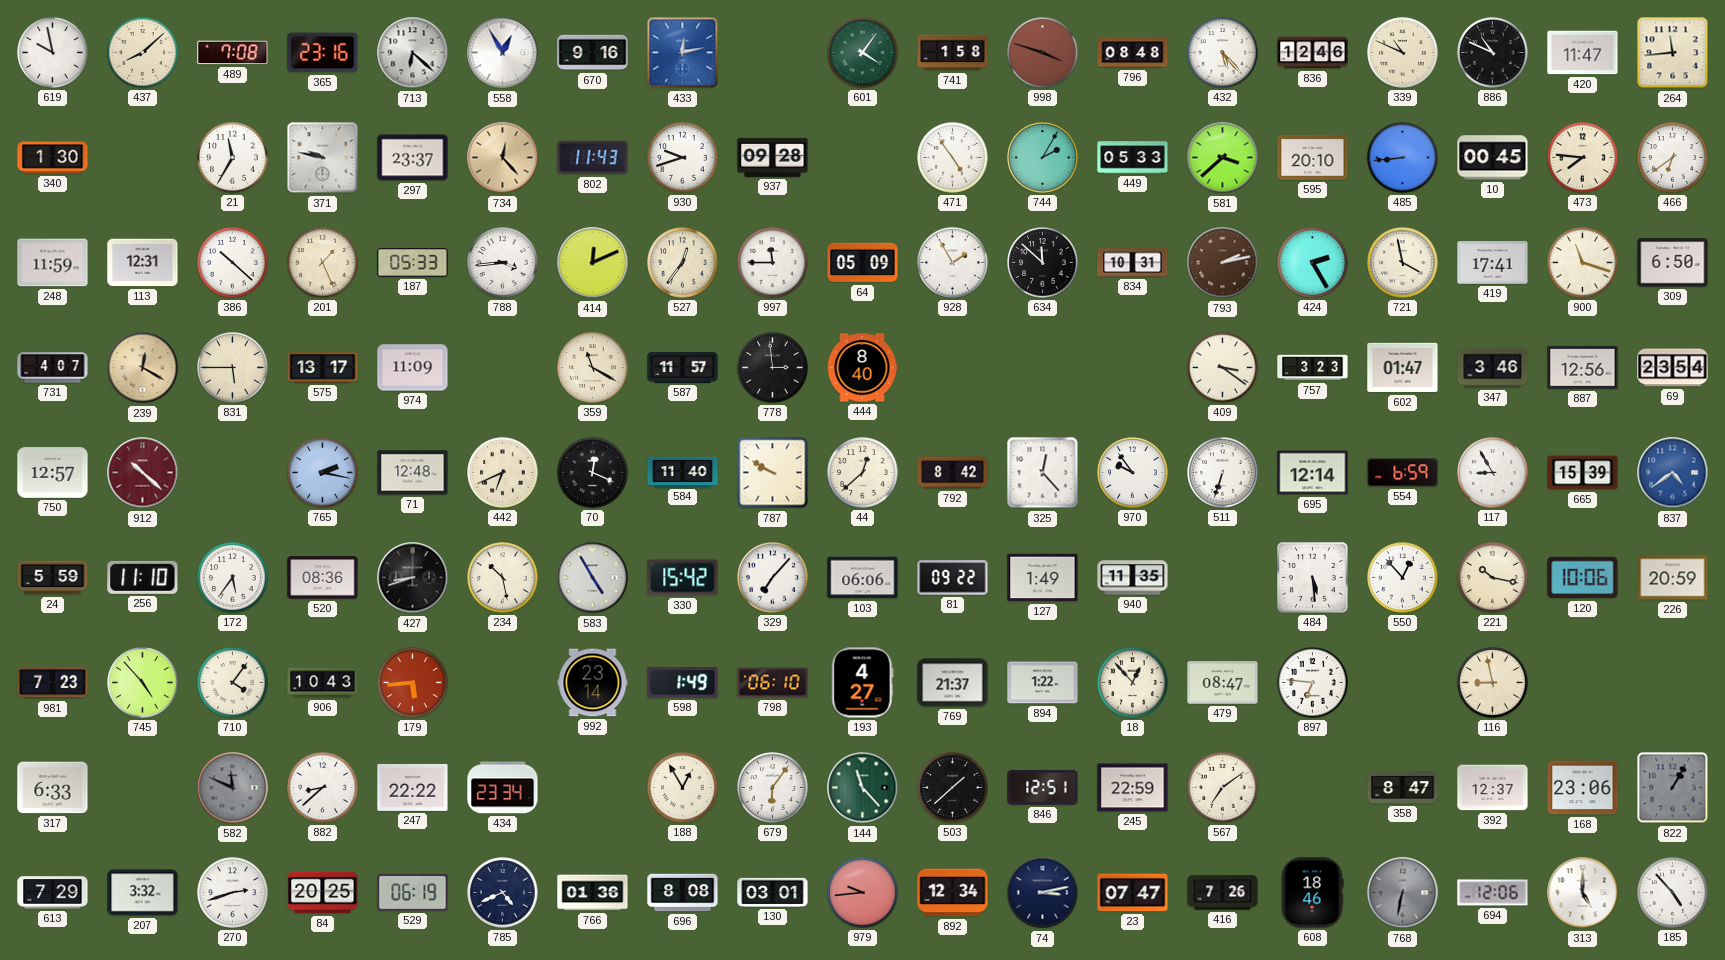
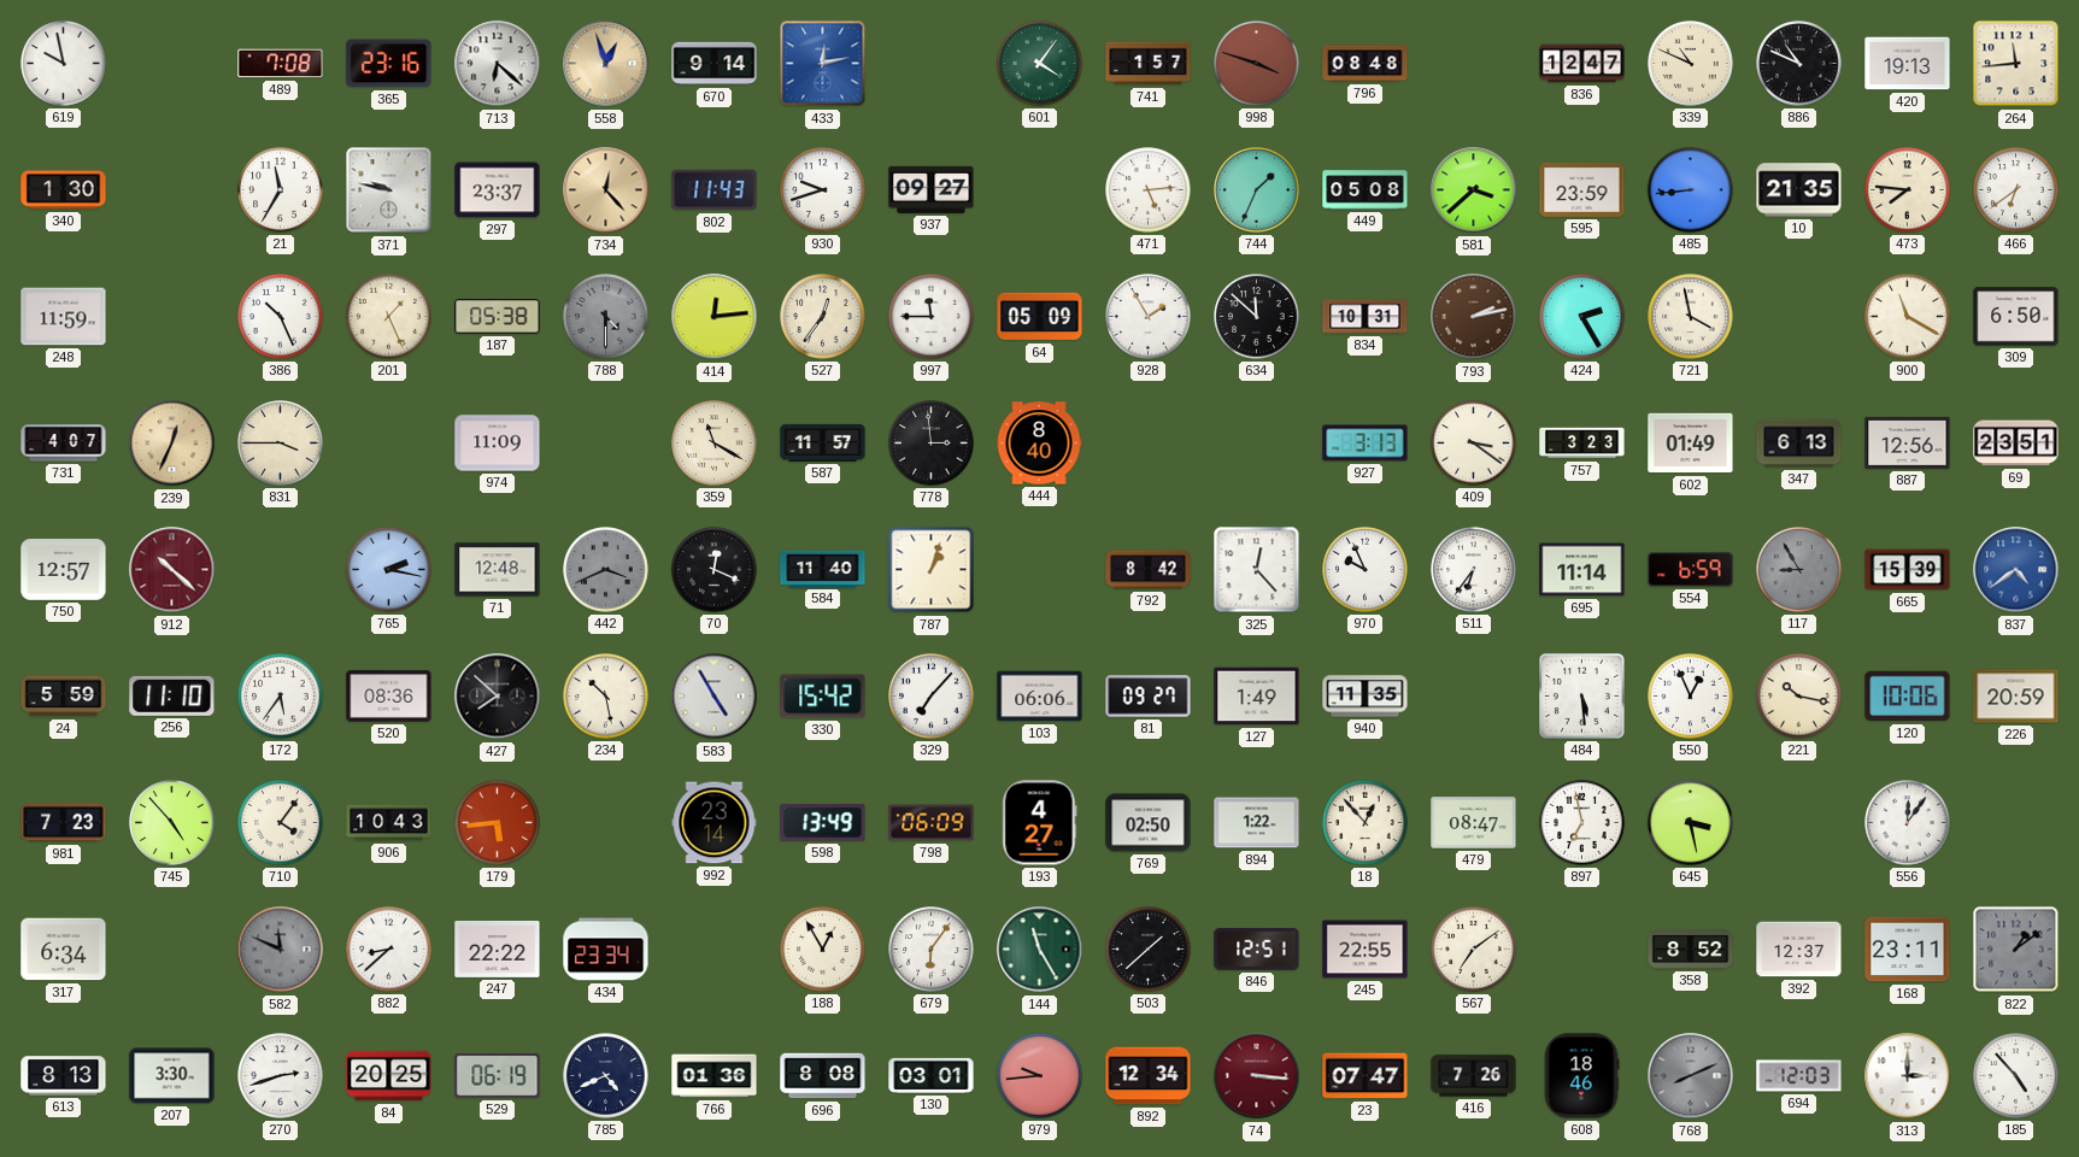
437: 8:08 -> none
558: 12:55 -> 12:57
558 dial: white -> champagne
670: 9:16 -> 9:14
741: 1:58 -> 1:57
432: 5:23 -> none
836: 12:46 -> 12:47
420: 11:47 -> 19:13
937: 09:28 -> 09:27
471: 4:54 -> 5:14
744: 2:05 -> 1:34
449: 05:33 -> 05:08
595: 20:10 -> 23:59
10: 00:45 -> 21:35
113: 12:31 -> none
386: 10:22 -> 10:26
187: 05:33 -> 05:38
788: 3:44 -> 4:30
788 dial: white -> grey
414: 12:11 -> 12:14
419: 17:41 -> none
900: 11:18 -> 11:20
239: 12:20 -> 12:34
831: 5:45 -> 3:45
575: 13:17 -> none
927: none -> 3:13
602: 01:47 -> 01:49
347: 3:46 -> 6:13
69: 23:54 -> 23:51
442: 6:41 -> 3:41
442 dial: cream -> grey
787: 9:50 -> 1:03
44: 12:38 -> none
970: 9:54 -> 9:56
511: 6:33 -> 6:36
695: 12:14 -> 11:14
117 dial: white -> grey
427: 8:42 -> 7:52
81: 09:22 -> 09:27
550: 12:53 -> 12:56
598: 1:49 -> 13:49
798: 06:10 -> 06:09
769: 21:37 -> 02:50
897: 6:46 -> 6:58
645: none -> 3:28
116: 8:58 -> none
556: none -> 12:06
317: 6:33 -> 6:34
144: 11:23 -> 11:25
245: 22:59 -> 22:55
358: 8:47 -> 8:52
168: 23:06 -> 23:11
822: 1:05 -> 1:09
613: 7:29 -> 8:13
207: 3:32 -> 3:30
74: 3:13 -> 3:16
74 dial: navy -> burgundy
768: 6:32 -> 8:11
694: 12:06 -> 12:03
313: 5:00 -> 3:00
